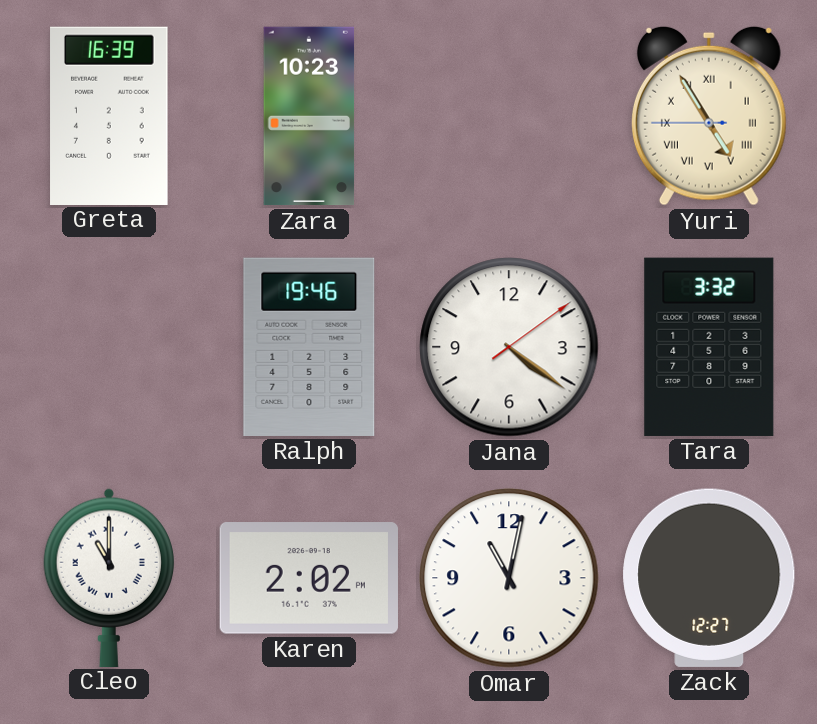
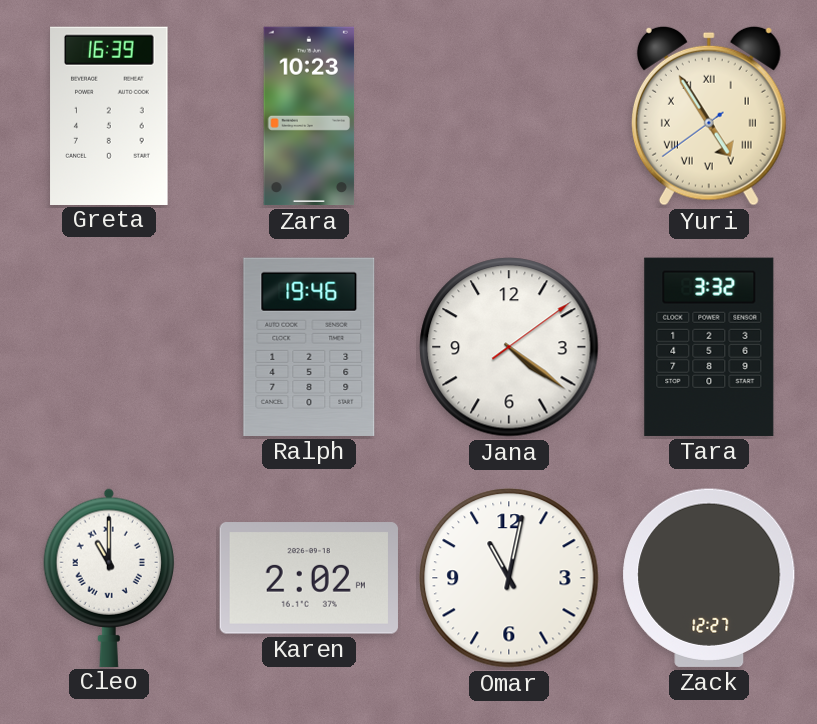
Yuri: 4:54:45 -> 4:54:39
